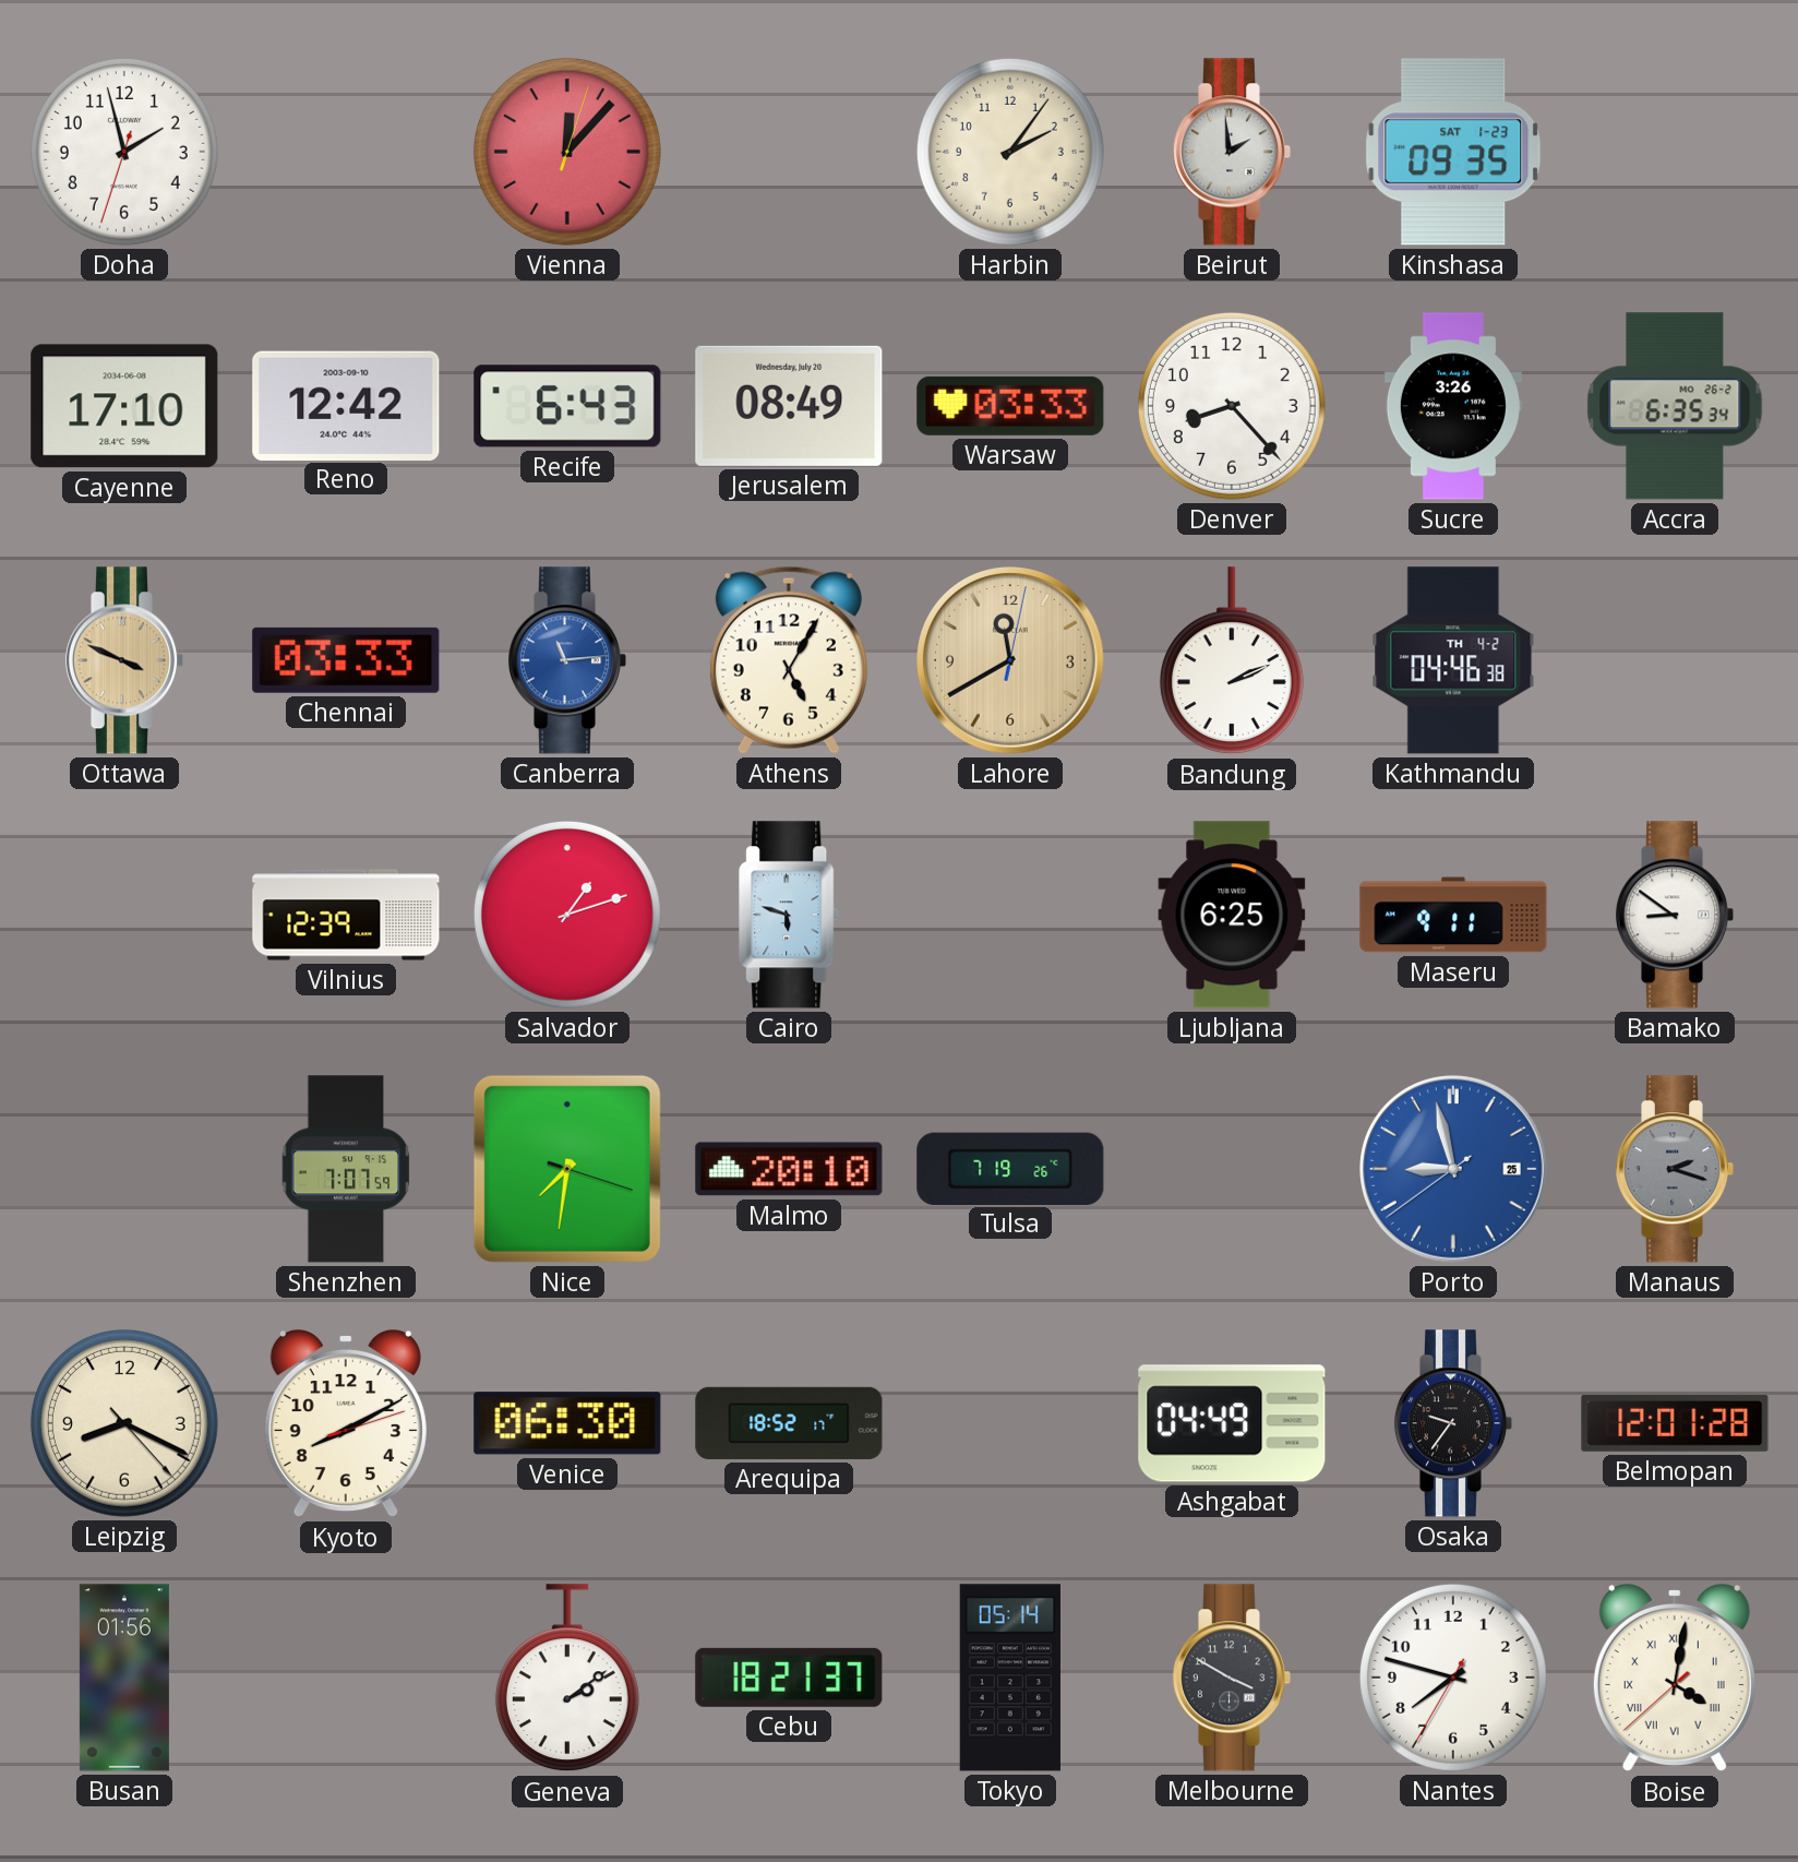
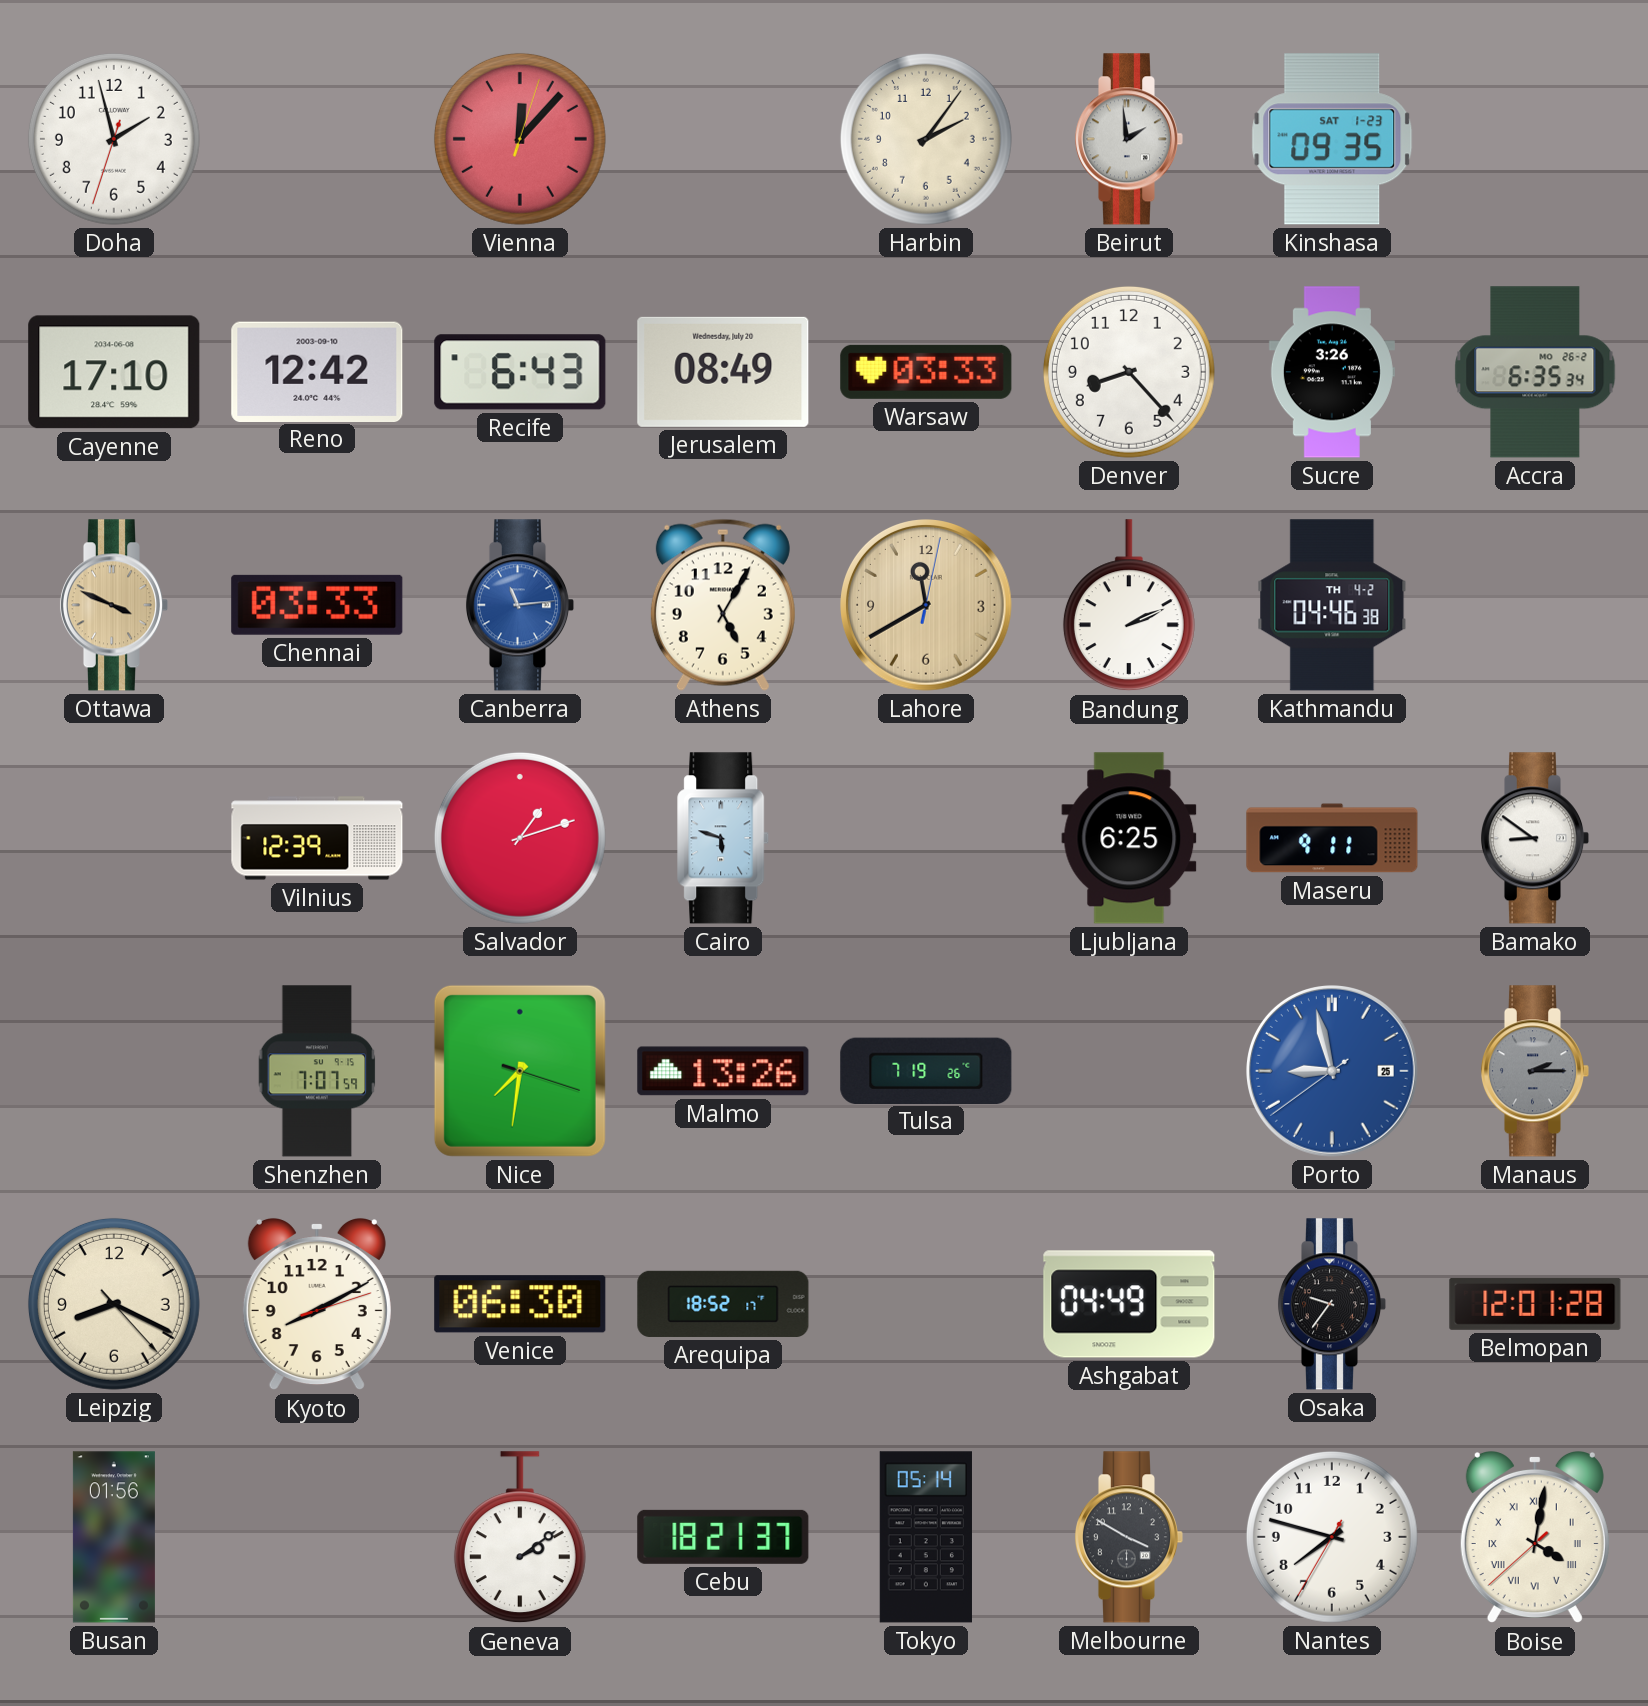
Malmo: 20:10 -> 13:26
Manaus: 2:18 -> 2:15
